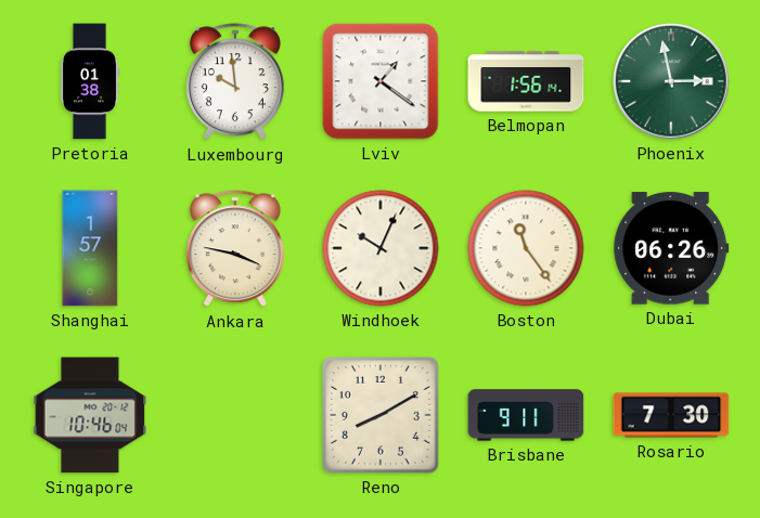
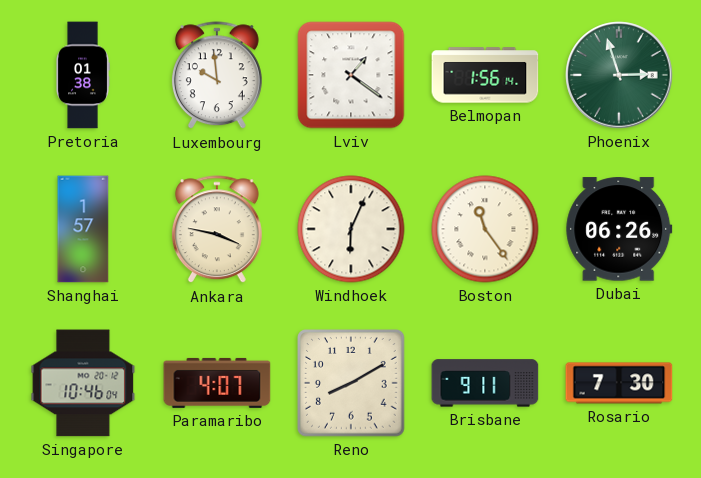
Phoenix: 2:58 -> 2:57
Windhoek: 10:04 -> 6:04
Paramaribo: none -> 4:07
